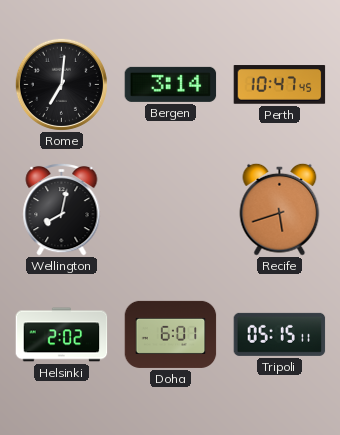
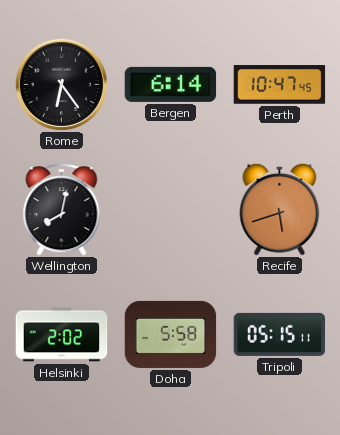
Rome: 7:01 -> 6:24
Bergen: 3:14 -> 6:14
Doha: 6:01 -> 5:58
